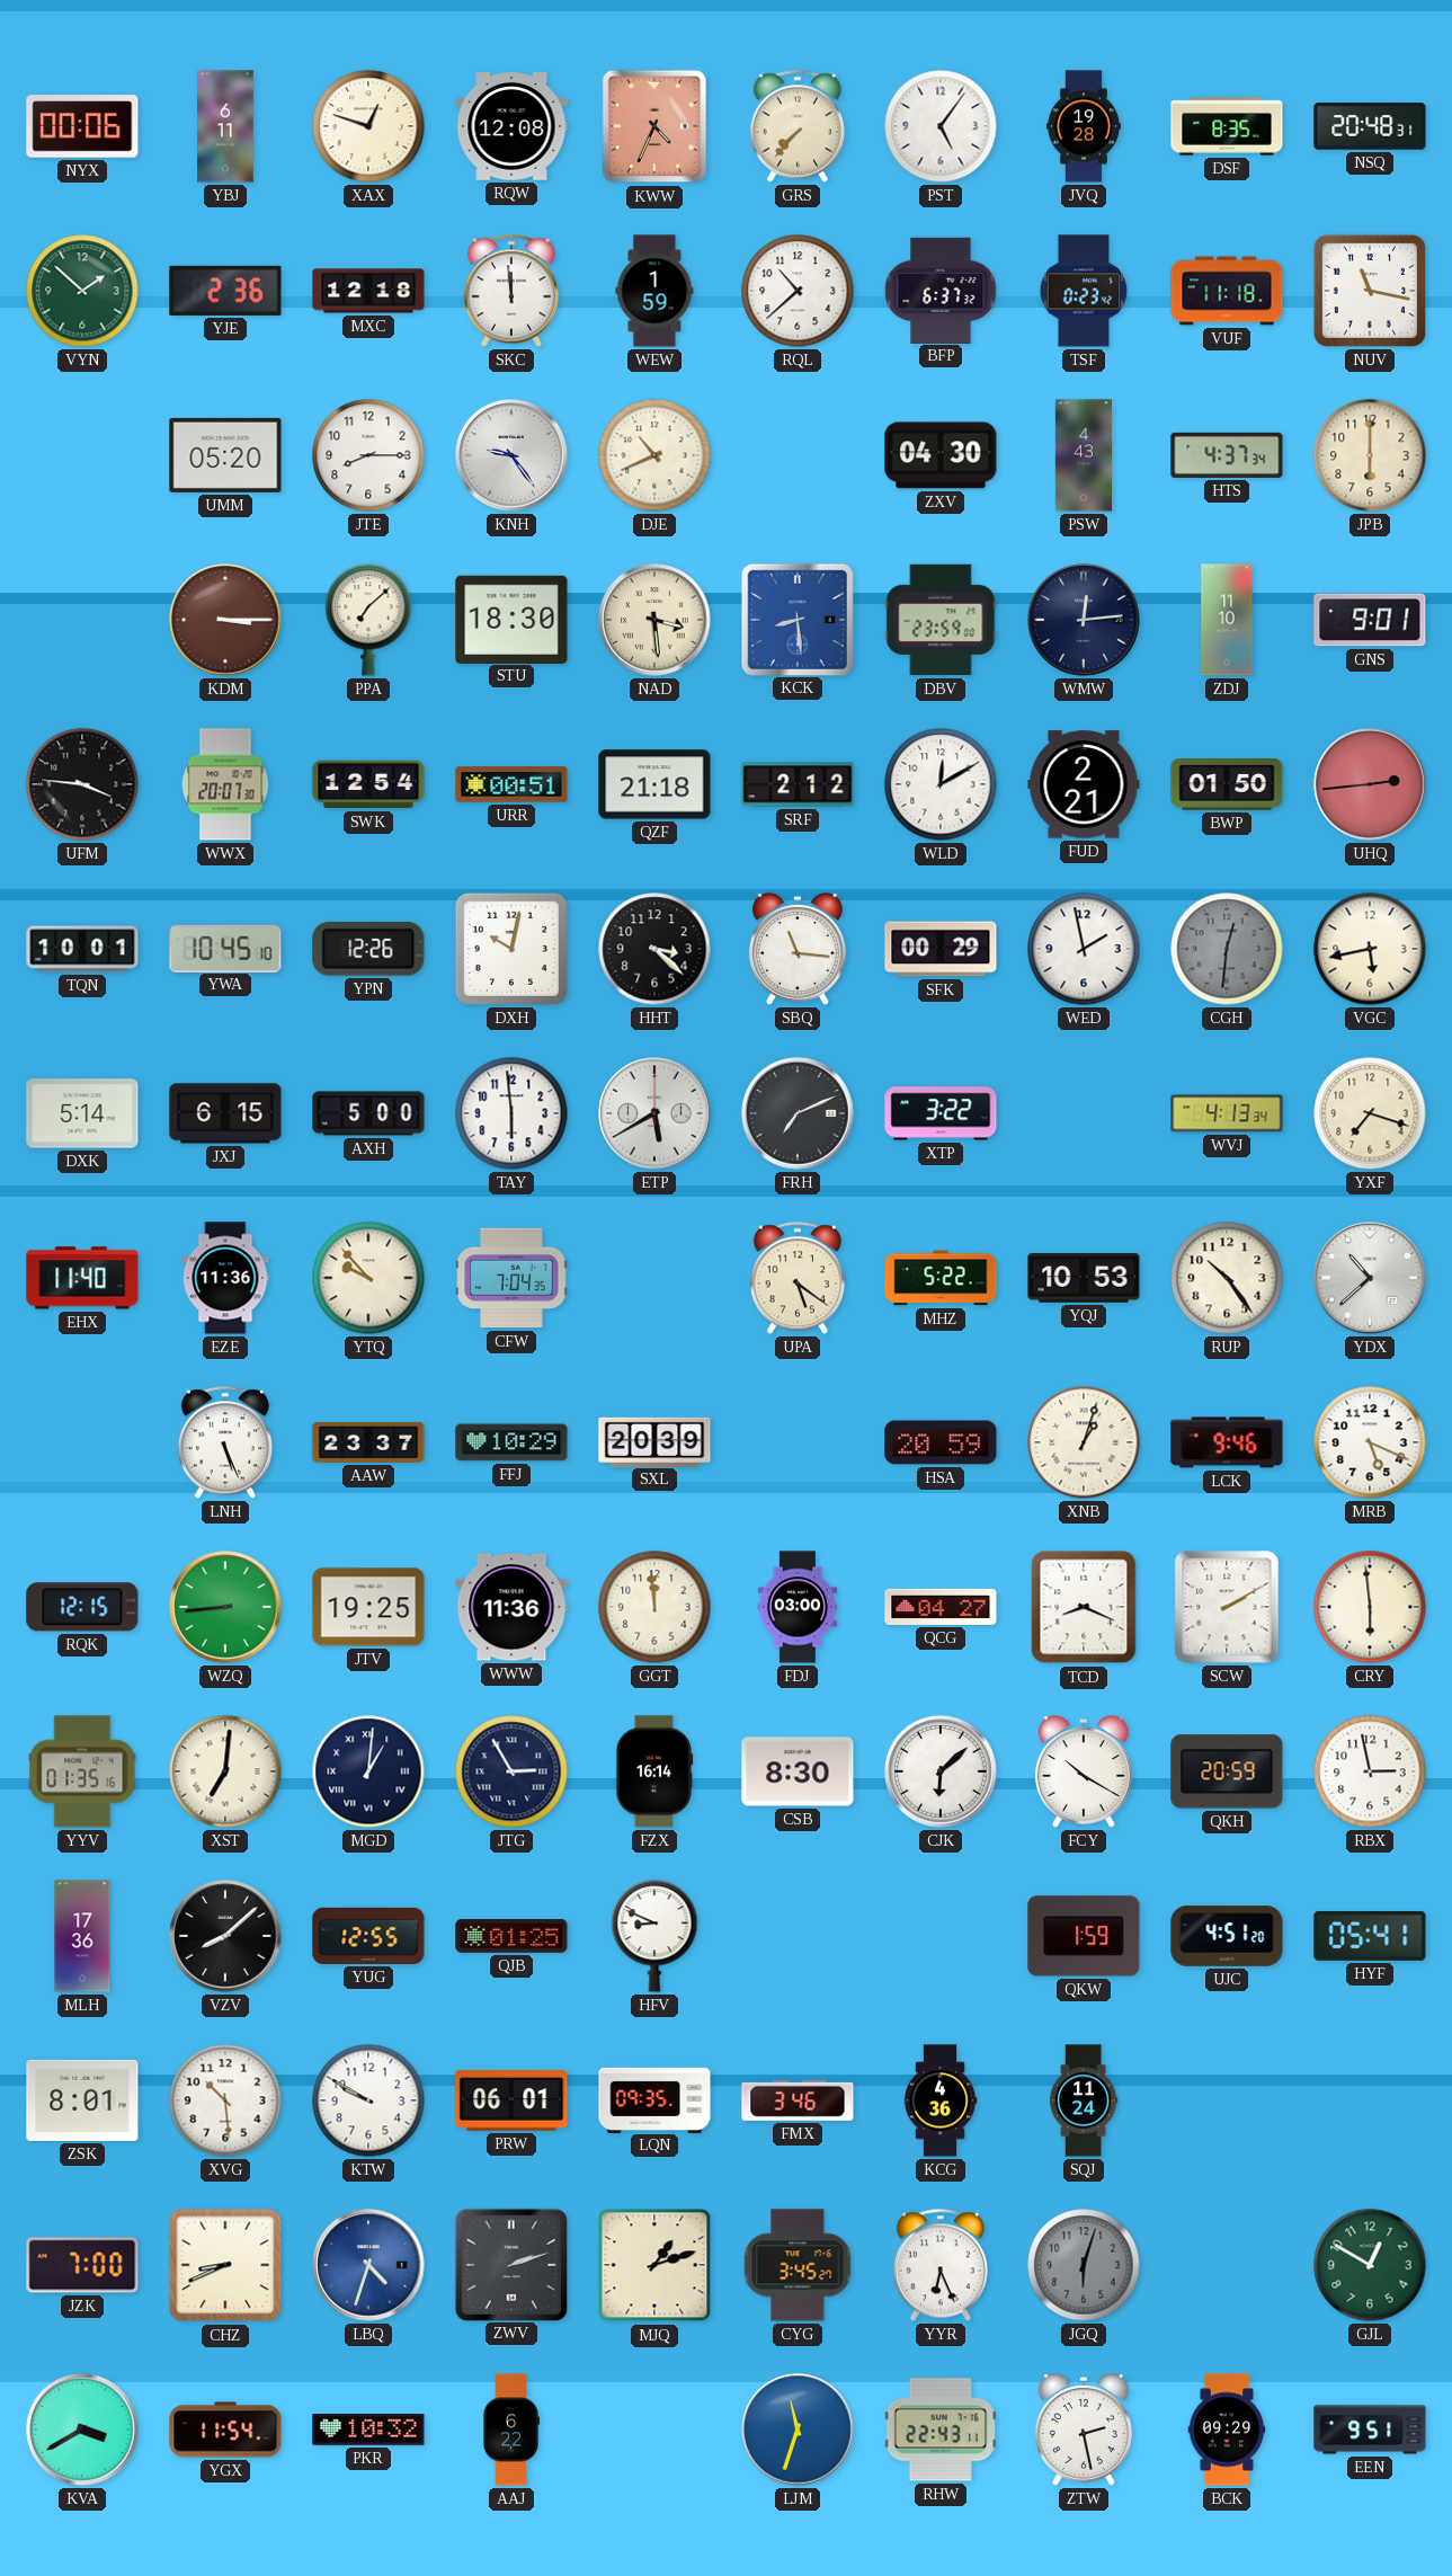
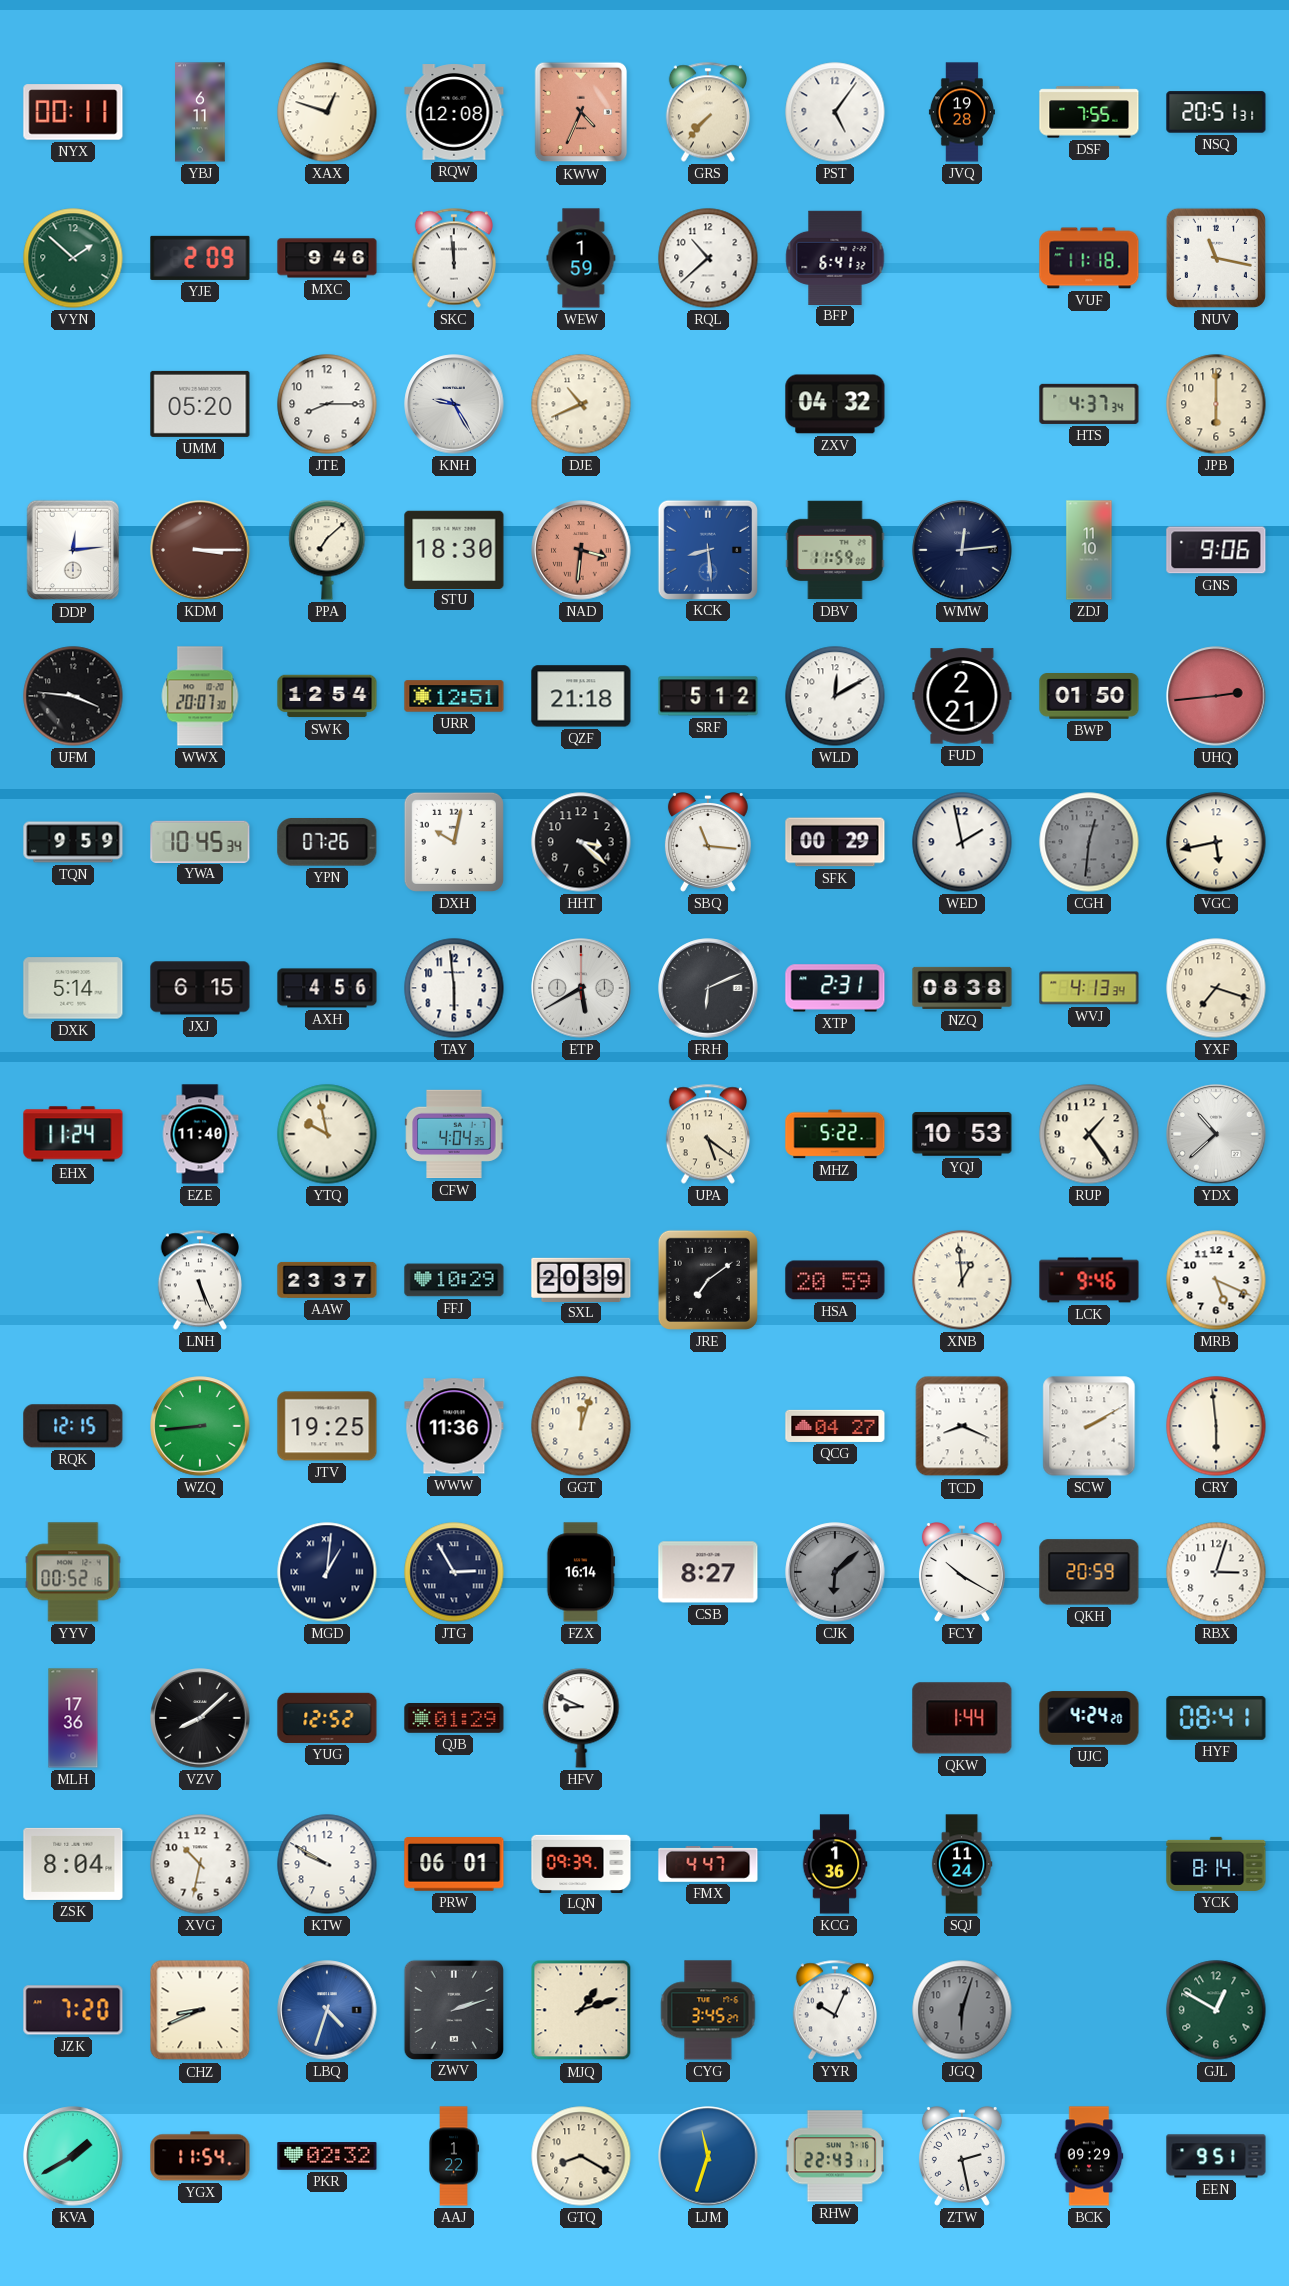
NYX: 00:06 -> 00:11
DSF: 8:35 -> 7:55
NSQ: 20:48 -> 20:51
YJE: 2:36 -> 2:09
MXC: 12:18 -> 9:46
BFP: 6:37 -> 6:41
TSF: 0:23 -> none
KNH: 9:24 -> 9:25
ZXV: 04:30 -> 04:32
PSW: 4:43 -> none
DDP: none -> 12:14
NAD: 3:29 -> 3:31
NAD dial: cream -> salmon
DBV: 23:59 -> 11:59
GNS: 9:01 -> 9:06
URR: 00:51 -> 12:51
SRF: 2:12 -> 5:12
TQN: 10:01 -> 9:59
YWA: 10:45:10 -> 10:45:34
YPN: 12:26 -> 07:26
AXH: 5:00 -> 4:56
FRH: 7:11 -> 6:11
XTP: 3:22 -> 2:31
NZQ: none -> 08:38
EHX: 11:40 -> 11:24
EZE: 11:36 -> 11:40
YTQ: 9:53 -> 9:58
CFW: 7:04 -> 4:04
RUP: 10:24 -> 1:24
JRE: none -> 7:09
XNB: 1:03 -> 12:59
GGT: 11:59 -> 12:03
FDJ: 03:00 -> none
YYV: 01:35 -> 00:52
XST: 7:01 -> none
CSB: 8:30 -> 8:27
CJK dial: white -> grey
RBX: 2:58 -> 3:03
YUG: 12:55 -> 12:52
QJB: 01:25 -> 01:29
QKW: 1:59 -> 1:44
UJC: 4:51 -> 4:24
HYF: 05:41 -> 08:41
ZSK: 8:01 -> 8:04
XVG: 10:29 -> 10:32
LQN: 09:35 -> 09:39
FMX: 3:46 -> 4:47
KCG: 4:36 -> 1:36
YCK: none -> 8:14
JZK: 7:00 -> 7:20
YYR: 6:26 -> 10:04
KVA: 3:40 -> 1:40
PKR: 10:32 -> 02:32
AAJ: 6:22 -> 1:22
GTQ: none -> 8:20
